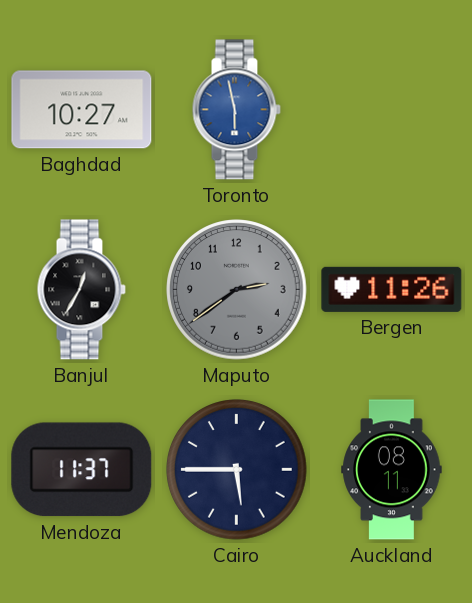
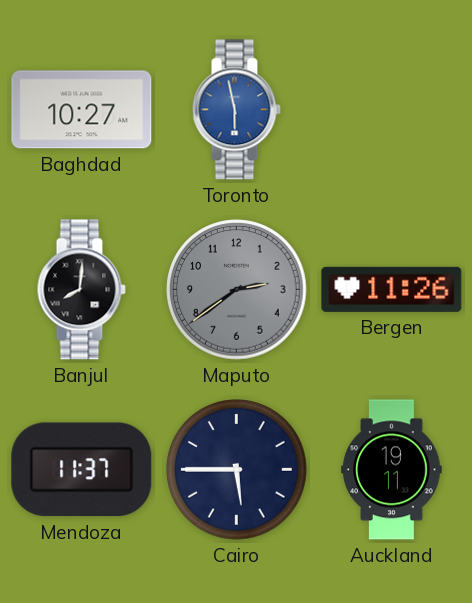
Banjul: 12:35 -> 8:01
Auckland: 08:11 -> 19:11
